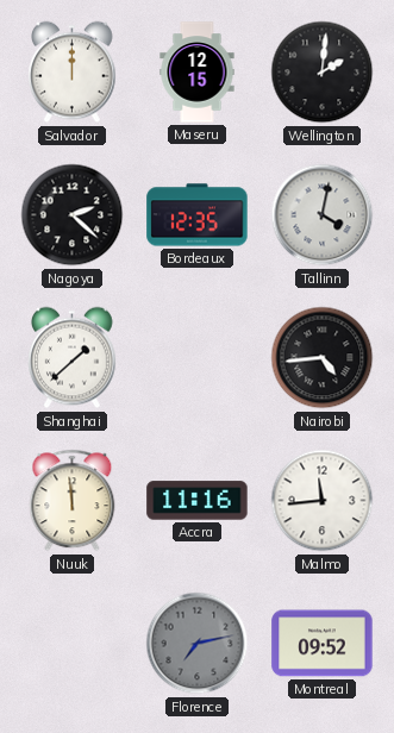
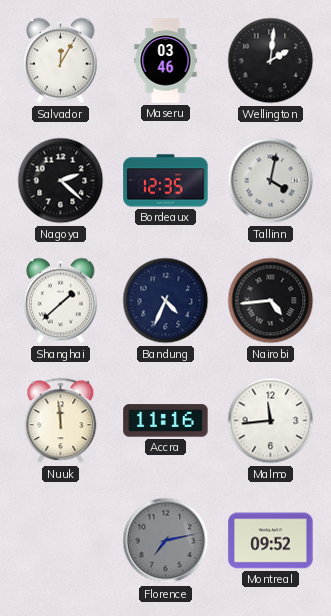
Salvador: 12:00 -> 12:05
Maseru: 12:15 -> 03:46
Bandung: none -> 4:34
